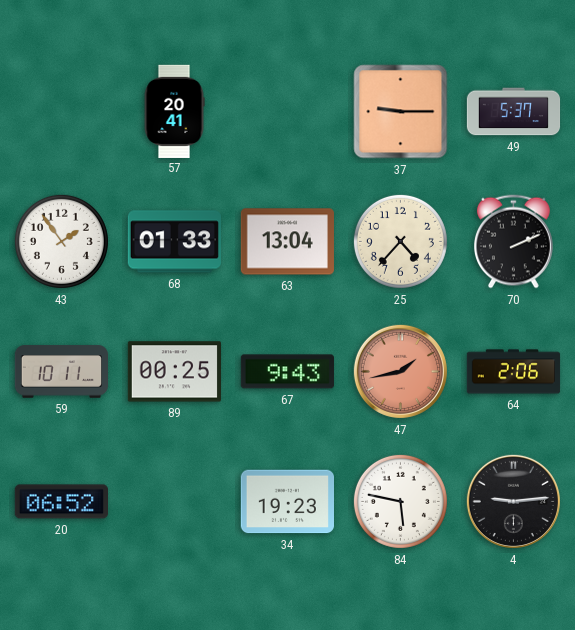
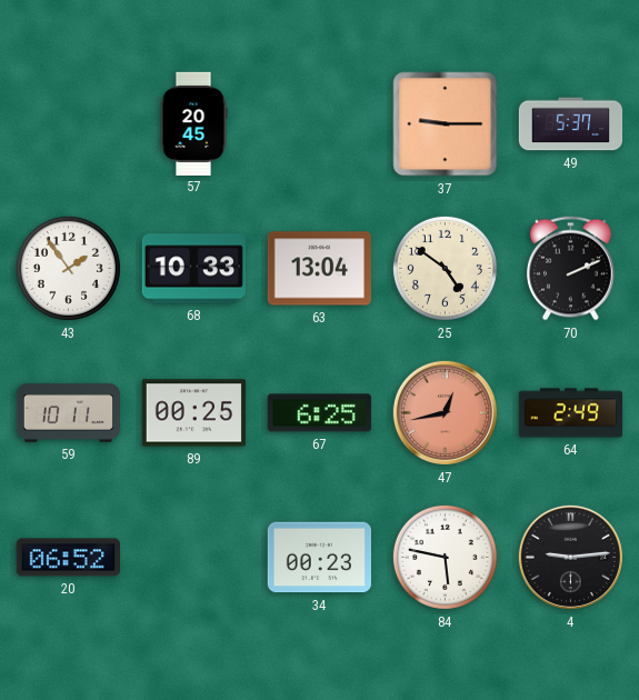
57: 20:41 -> 20:45
68: 01:33 -> 10:33
25: 4:37 -> 4:51
67: 9:43 -> 6:25
47: 1:43 -> 12:43
64: 2:06 -> 2:49
34: 19:23 -> 00:23
